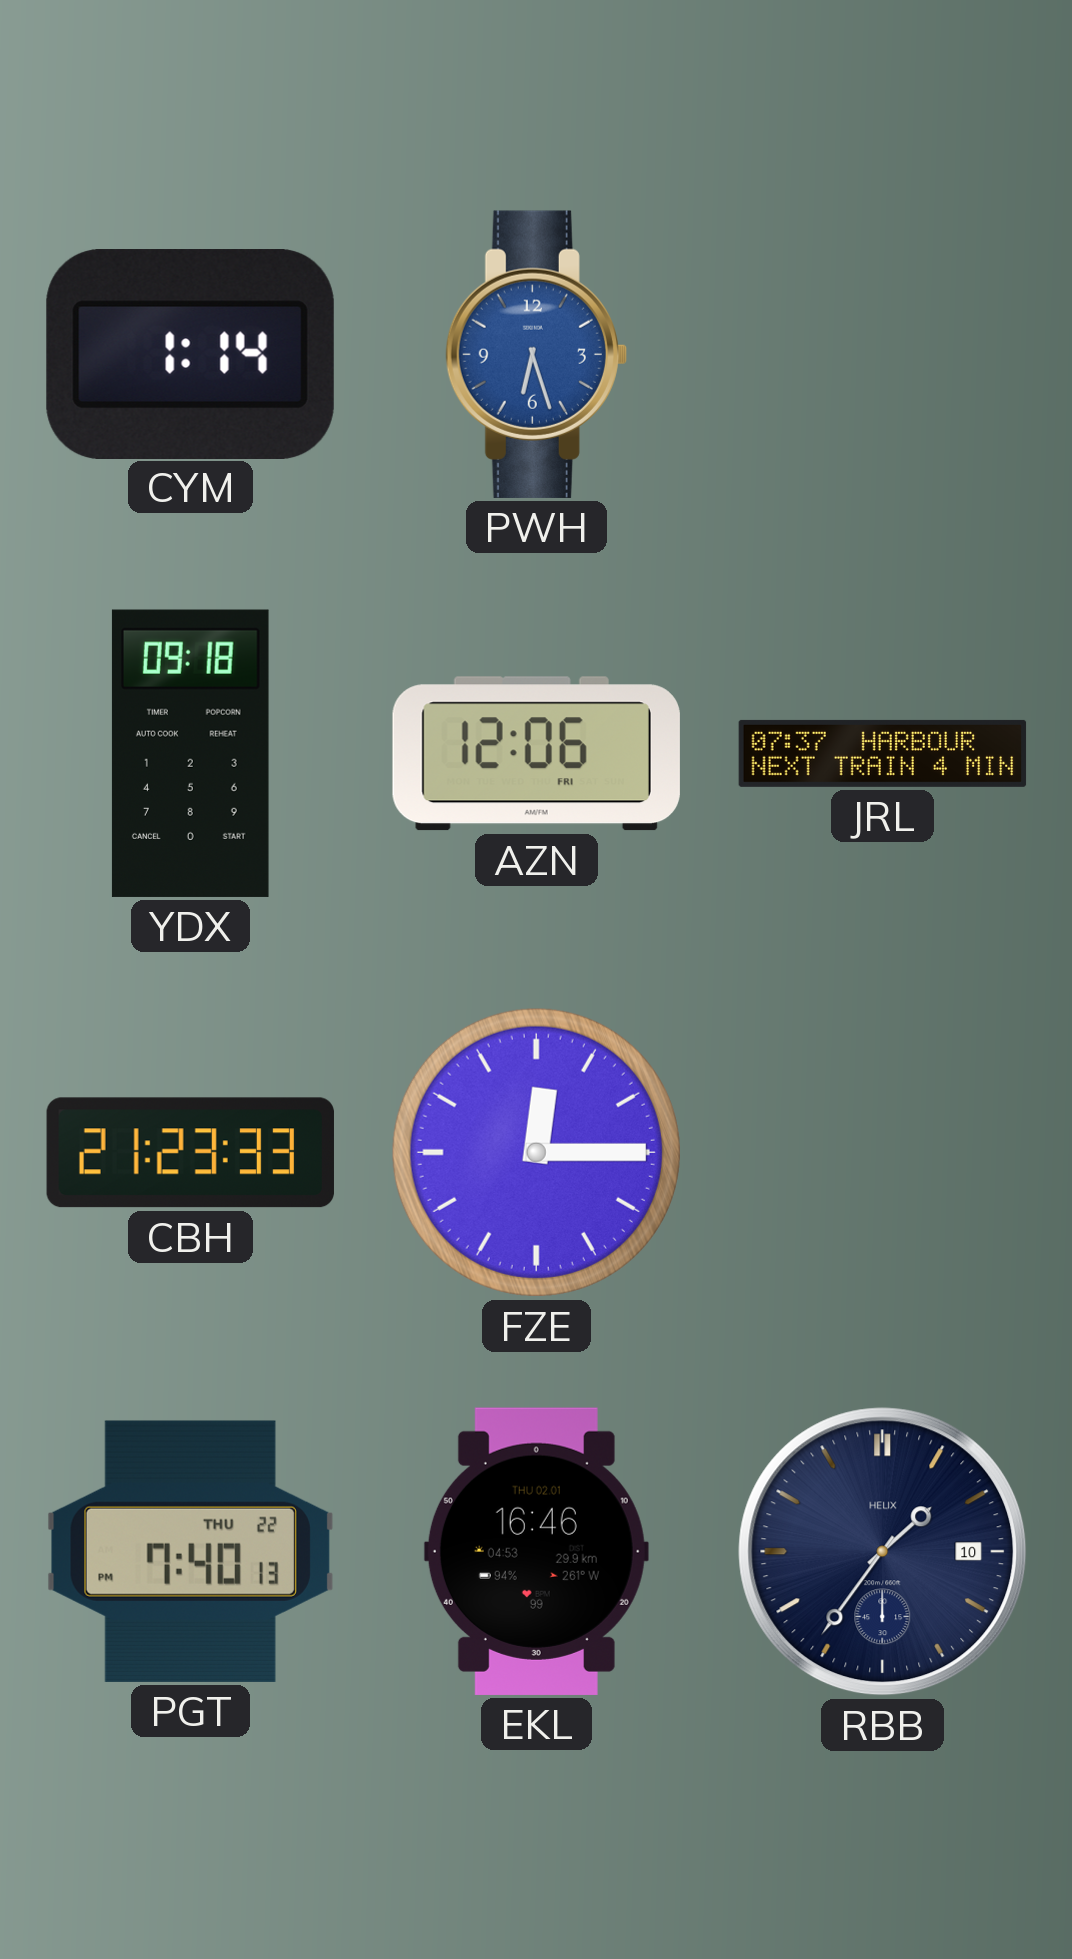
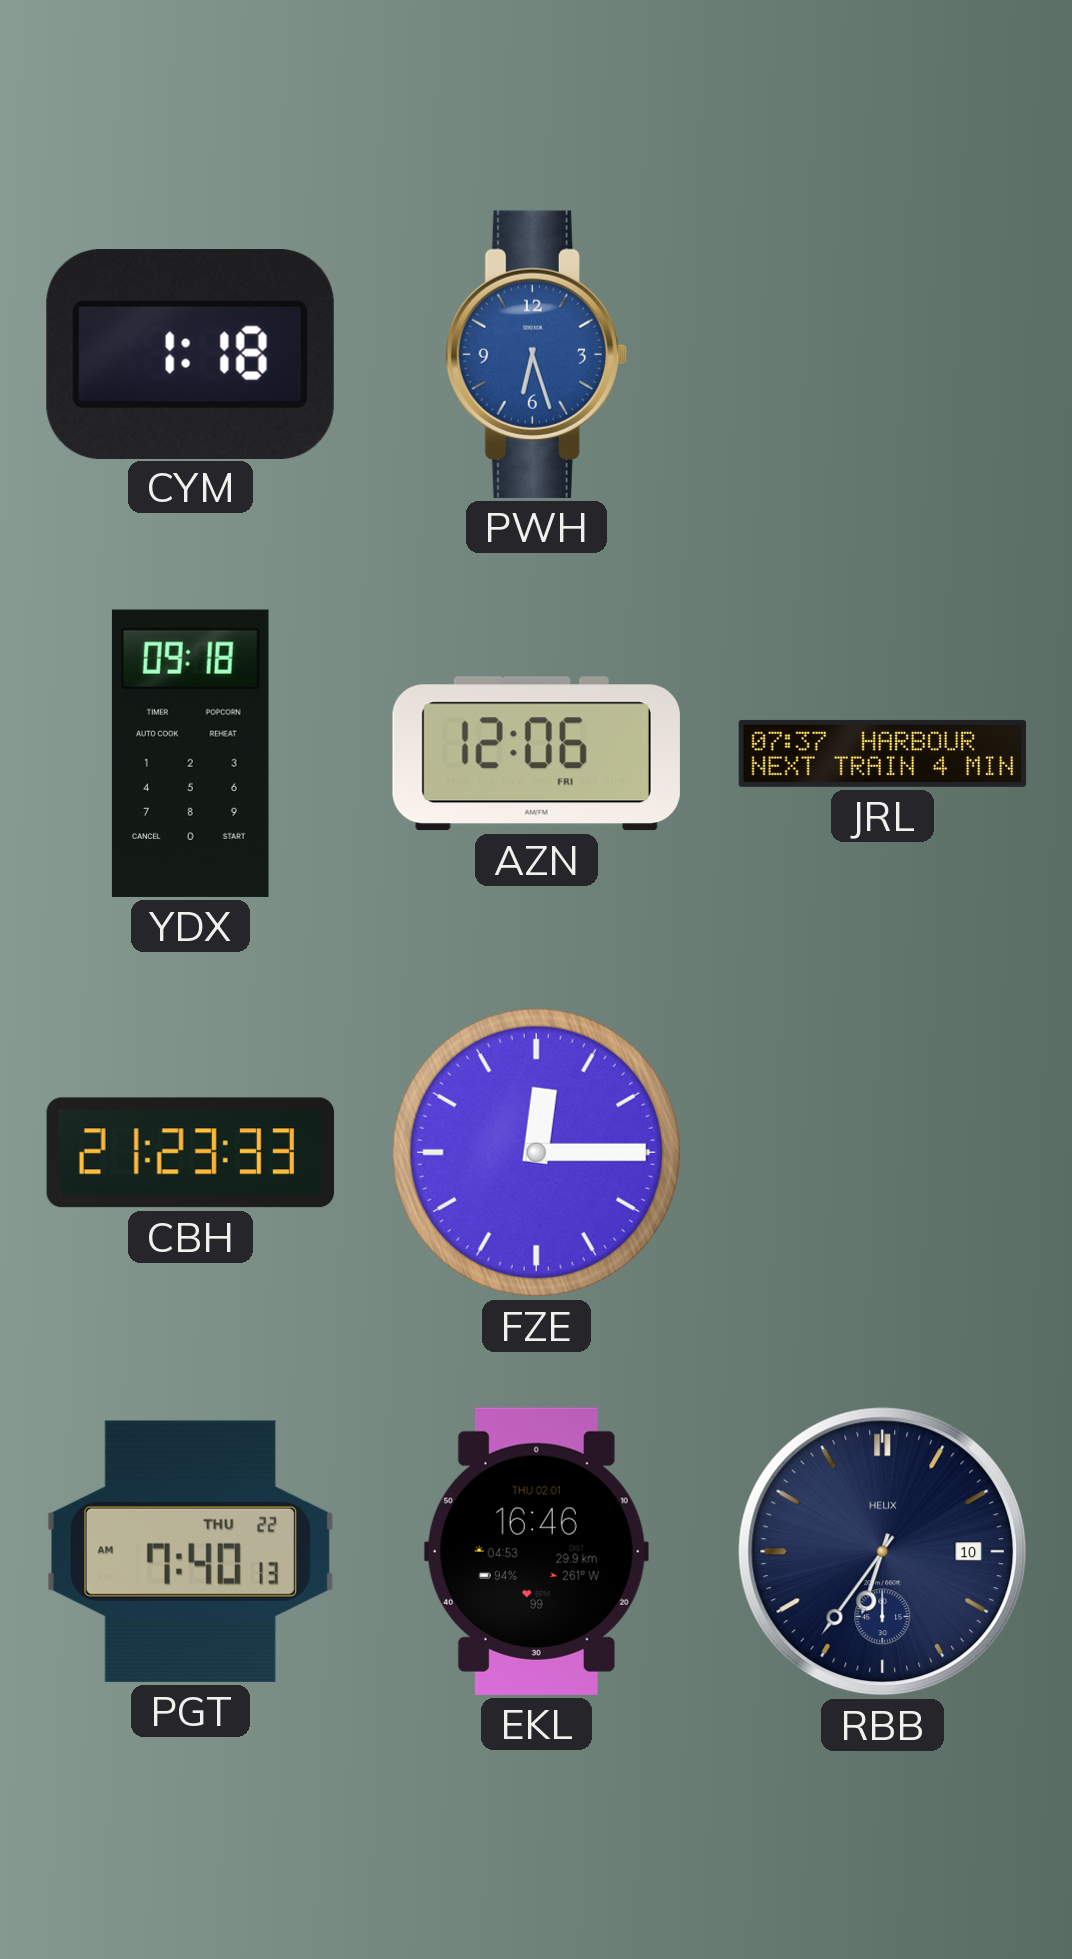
CYM: 1:14 -> 1:18
PGT: 7:40:13 PM -> 7:40:13 AM
RBB: 1:36 -> 6:36
